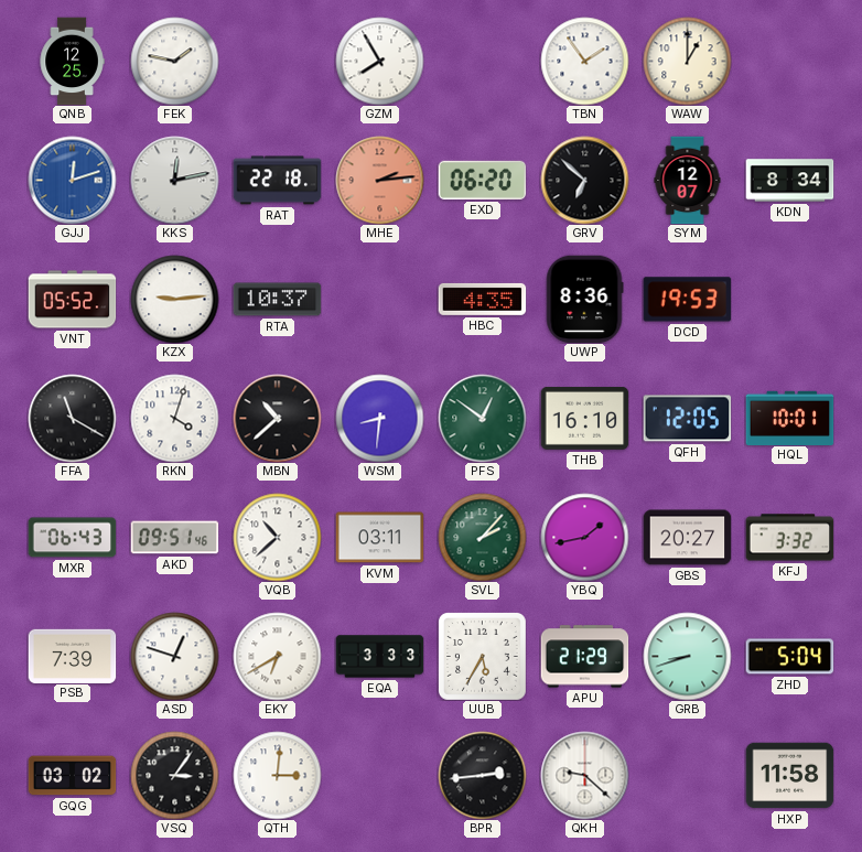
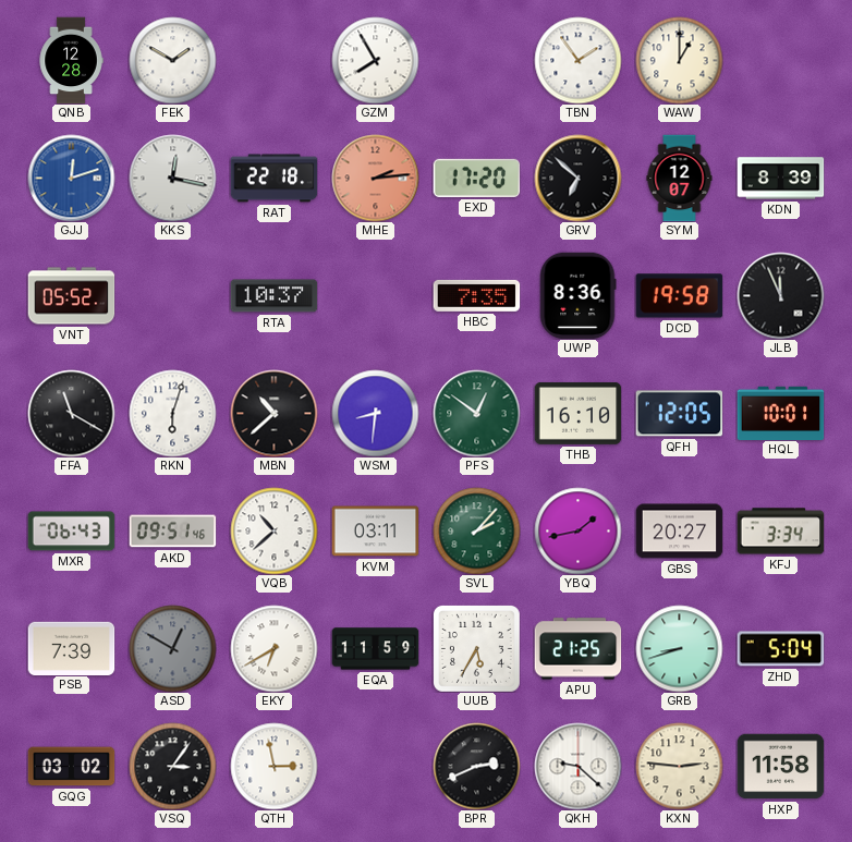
QNB: 12:25 -> 12:28
FEK: 1:47 -> 1:50
KKS: 12:13 -> 12:17
EXD: 06:20 -> 17:20
KDN: 8:34 -> 8:39
KZX: 9:14 -> none
HBC: 4:35 -> 7:35
DCD: 19:53 -> 19:58
JLB: none -> 11:56
RKN: 4:03 -> 6:03
KFJ: 3:32 -> 3:34
ASD: 12:48 -> 12:50
ASD dial: white -> grey
EQA: 3:33 -> 11:59
APU: 21:29 -> 21:25
QTH: 3:01 -> 2:58
BPR: 2:44 -> 2:41
KXN: none -> 2:46
